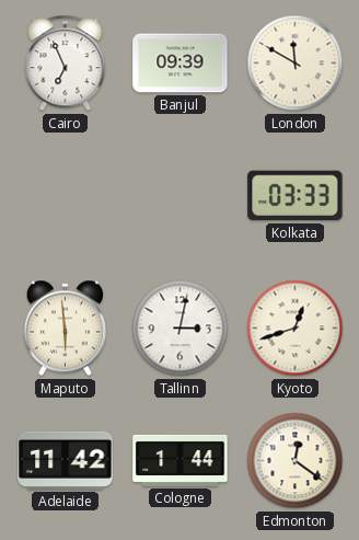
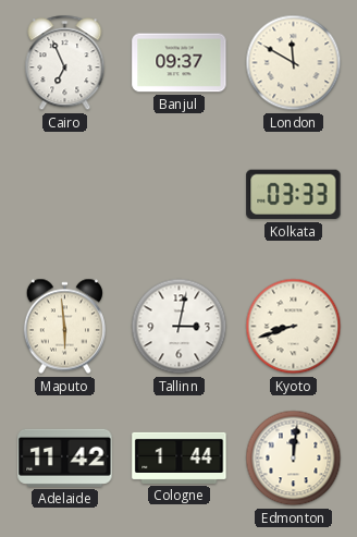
Banjul: 09:39 -> 09:37
Kyoto: 12:42 -> 8:42
Edmonton: 12:21 -> 12:01
